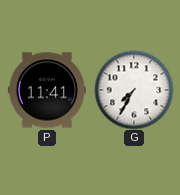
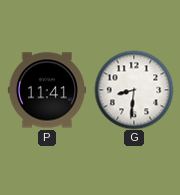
G: 7:35 -> 8:31
